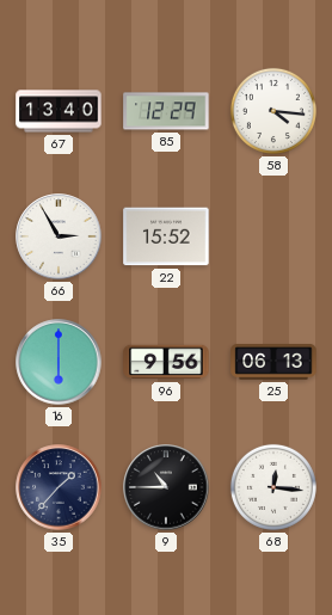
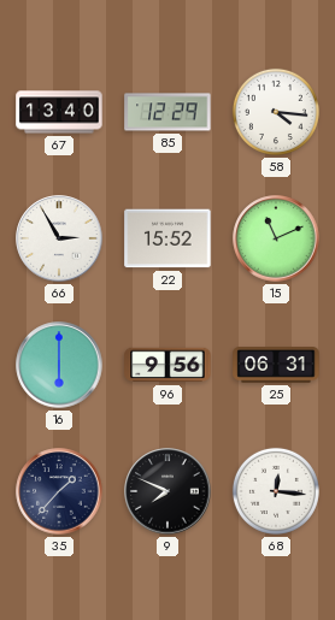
15: none -> 11:11
25: 06:13 -> 06:31
9: 10:45 -> 7:49
